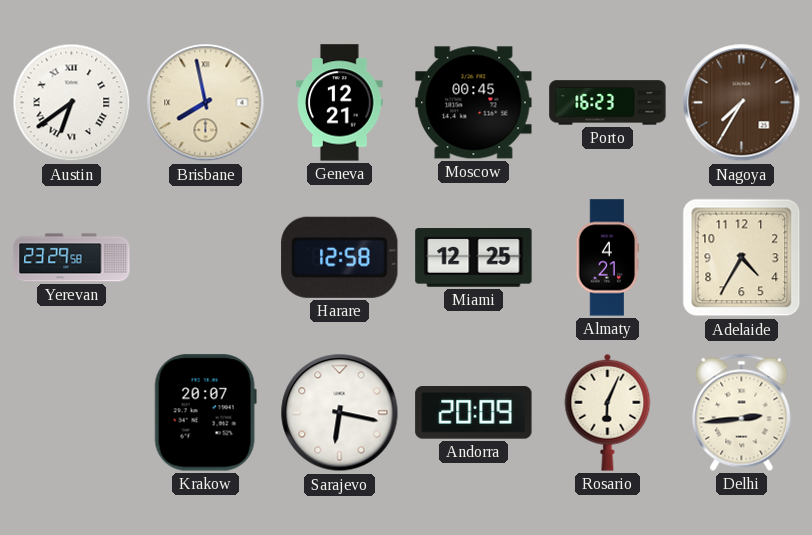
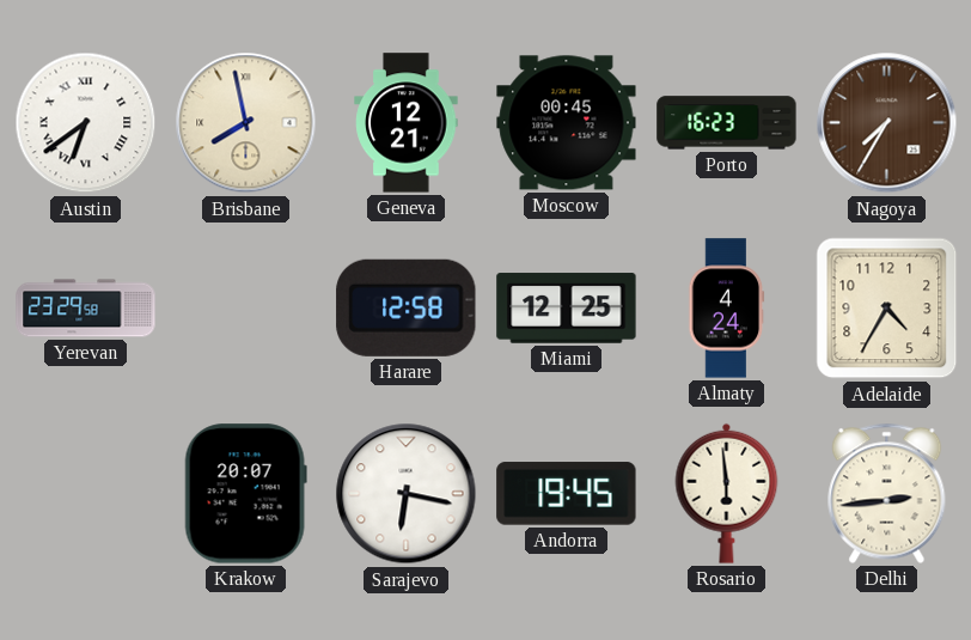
Almaty: 4:21 -> 4:24
Andorra: 20:09 -> 19:45
Rosario: 6:04 -> 5:59
